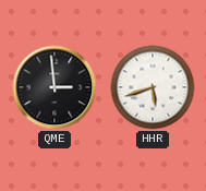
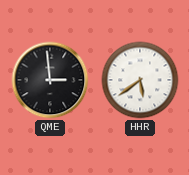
HHR: 5:42 -> 5:39
